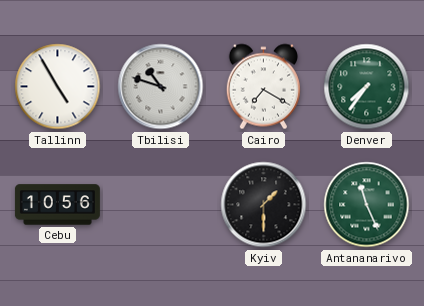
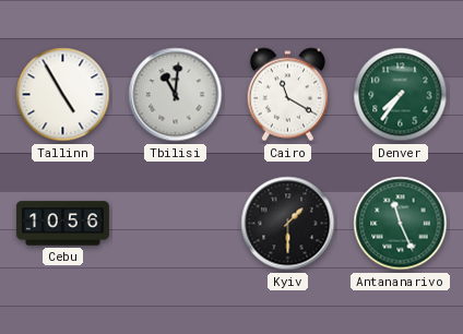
Tbilisi: 10:48 -> 11:01
Cairo: 7:20 -> 11:20
